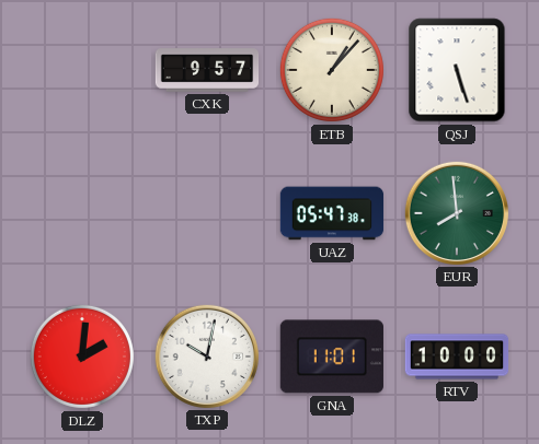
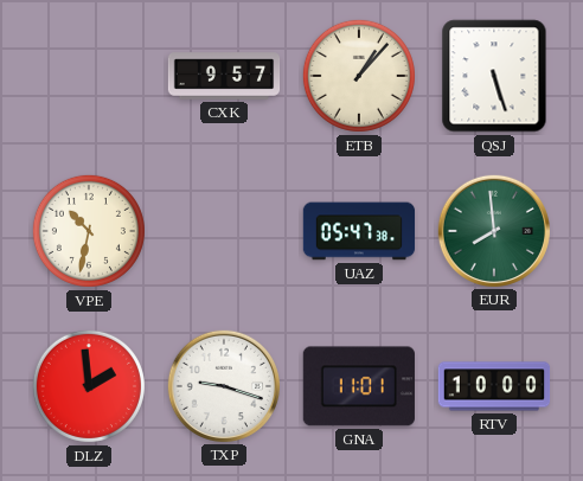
VPE: none -> 10:32
DLZ: 2:01 -> 1:59
TXP: 10:02 -> 9:18
